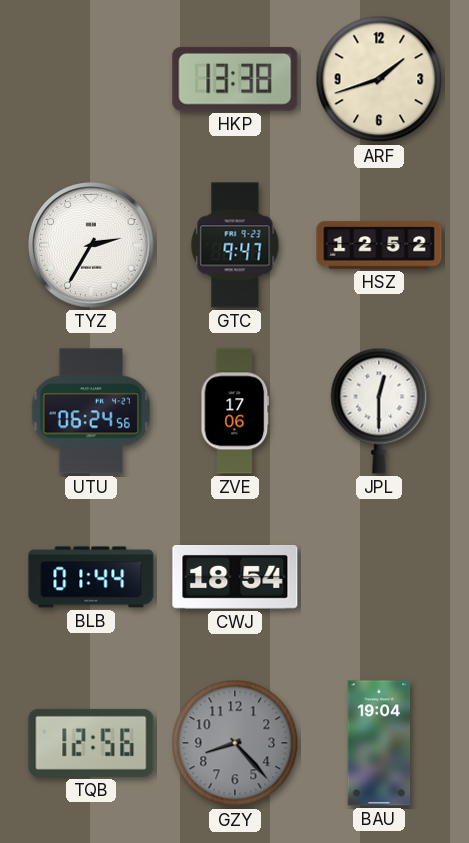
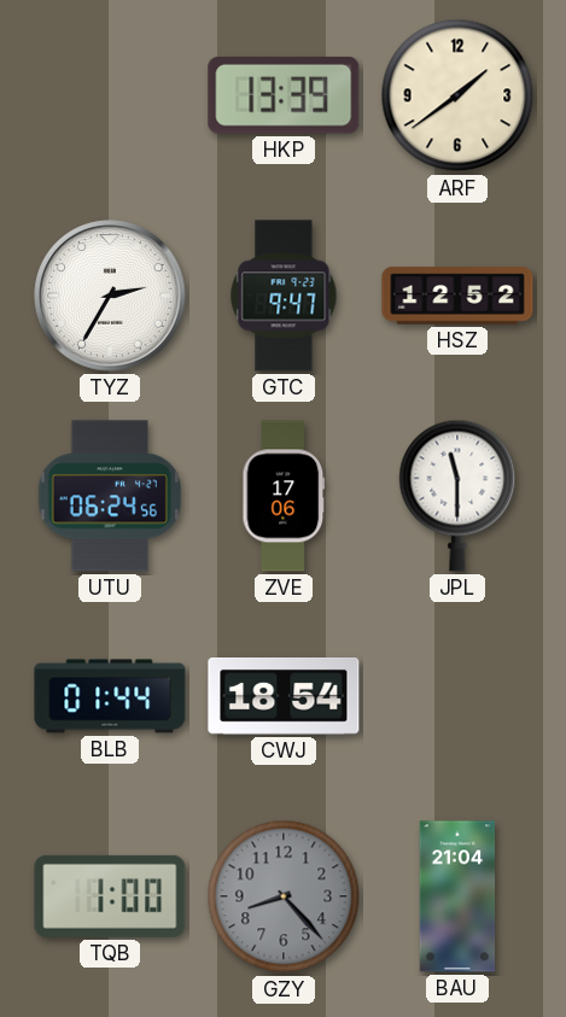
HKP: 13:38 -> 13:39
ARF: 1:42 -> 1:39
JPL: 12:30 -> 11:30
TQB: 12:56 -> 1:00
BAU: 19:04 -> 21:04
